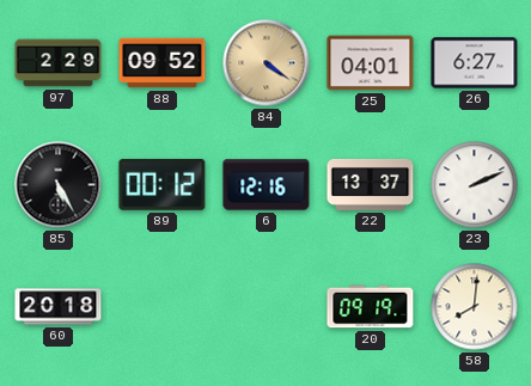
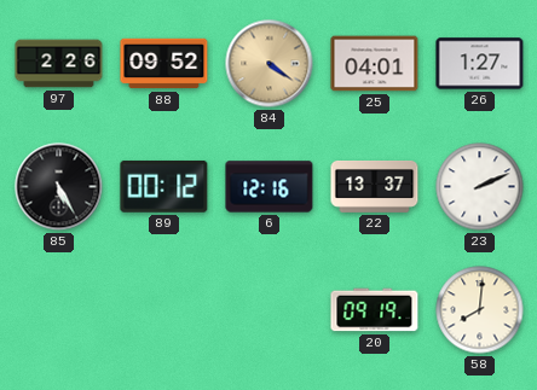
97: 2:29 -> 2:26
26: 6:27 -> 1:27
60: 20:18 -> none
